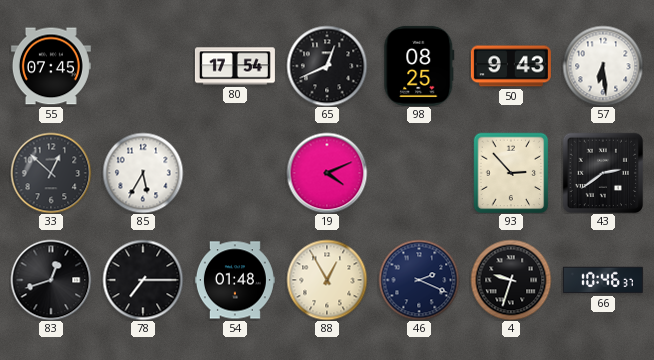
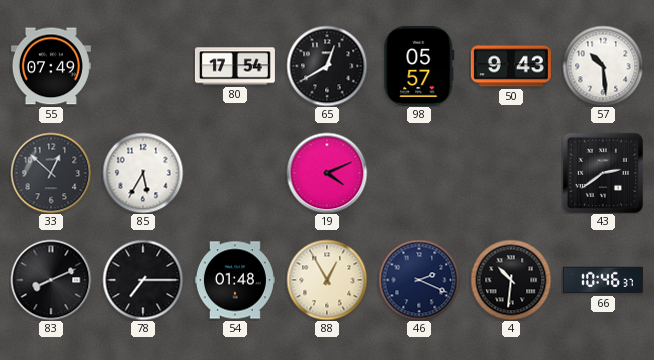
55: 07:45 -> 07:49
65: 12:41 -> 12:40
98: 08:25 -> 05:57
57: 6:29 -> 10:29
93: 2:53 -> none
83: 12:42 -> 8:11
4: 9:33 -> 10:31
